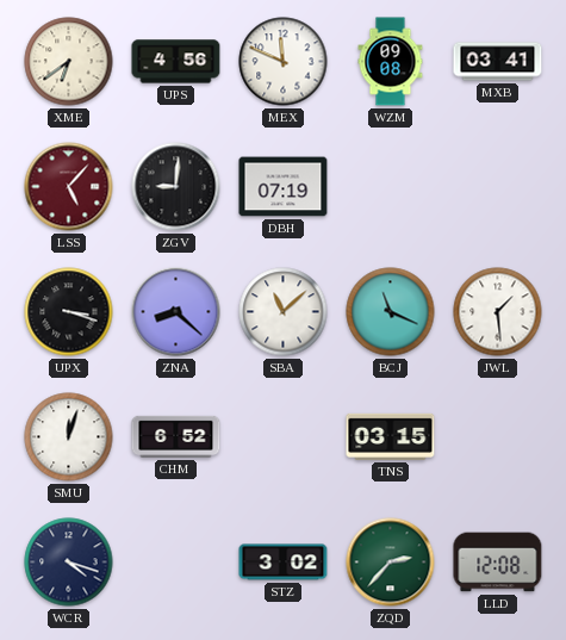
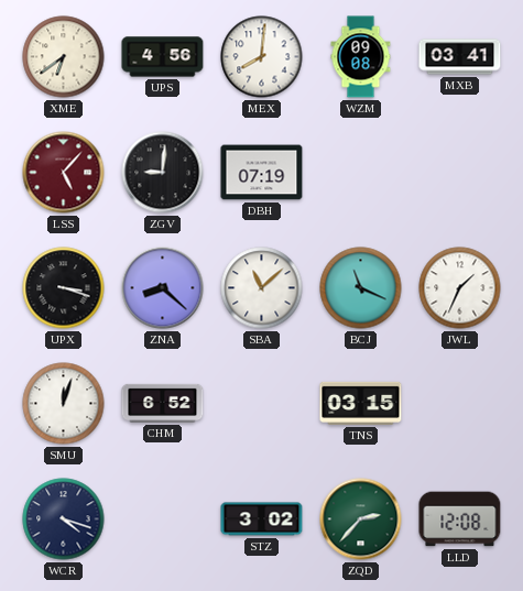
MEX: 11:49 -> 8:01
JWL: 1:29 -> 1:34
